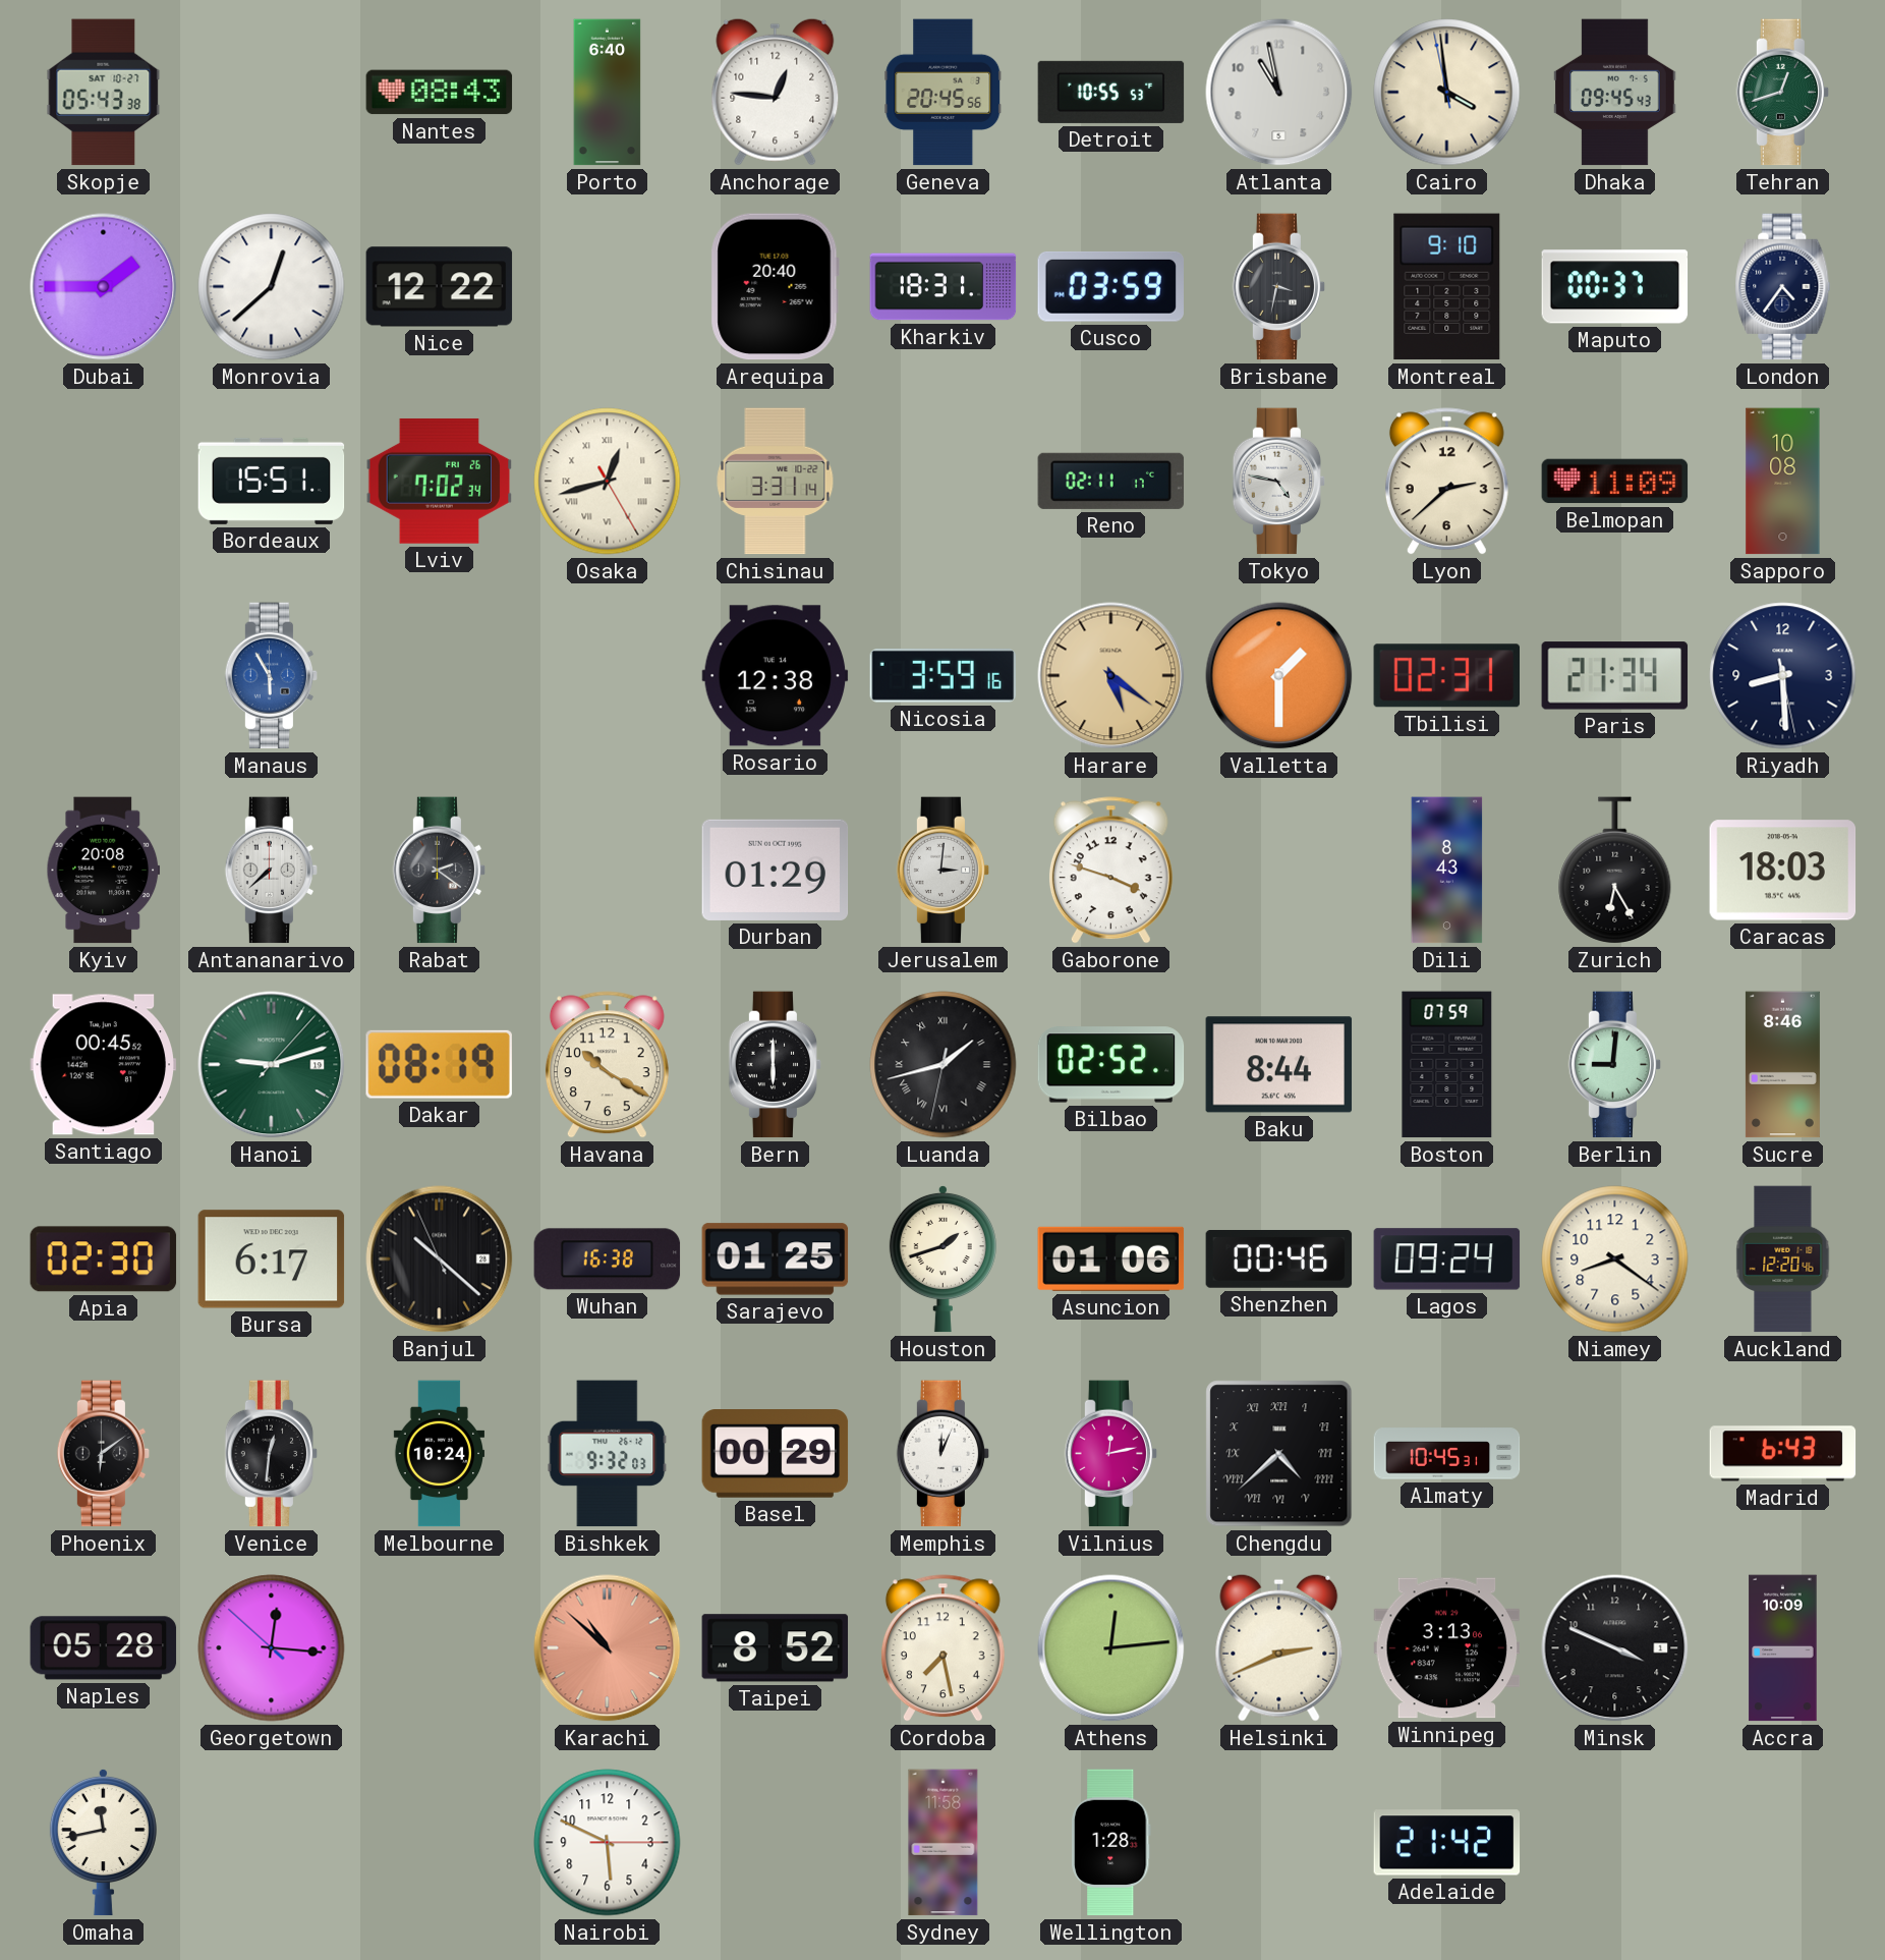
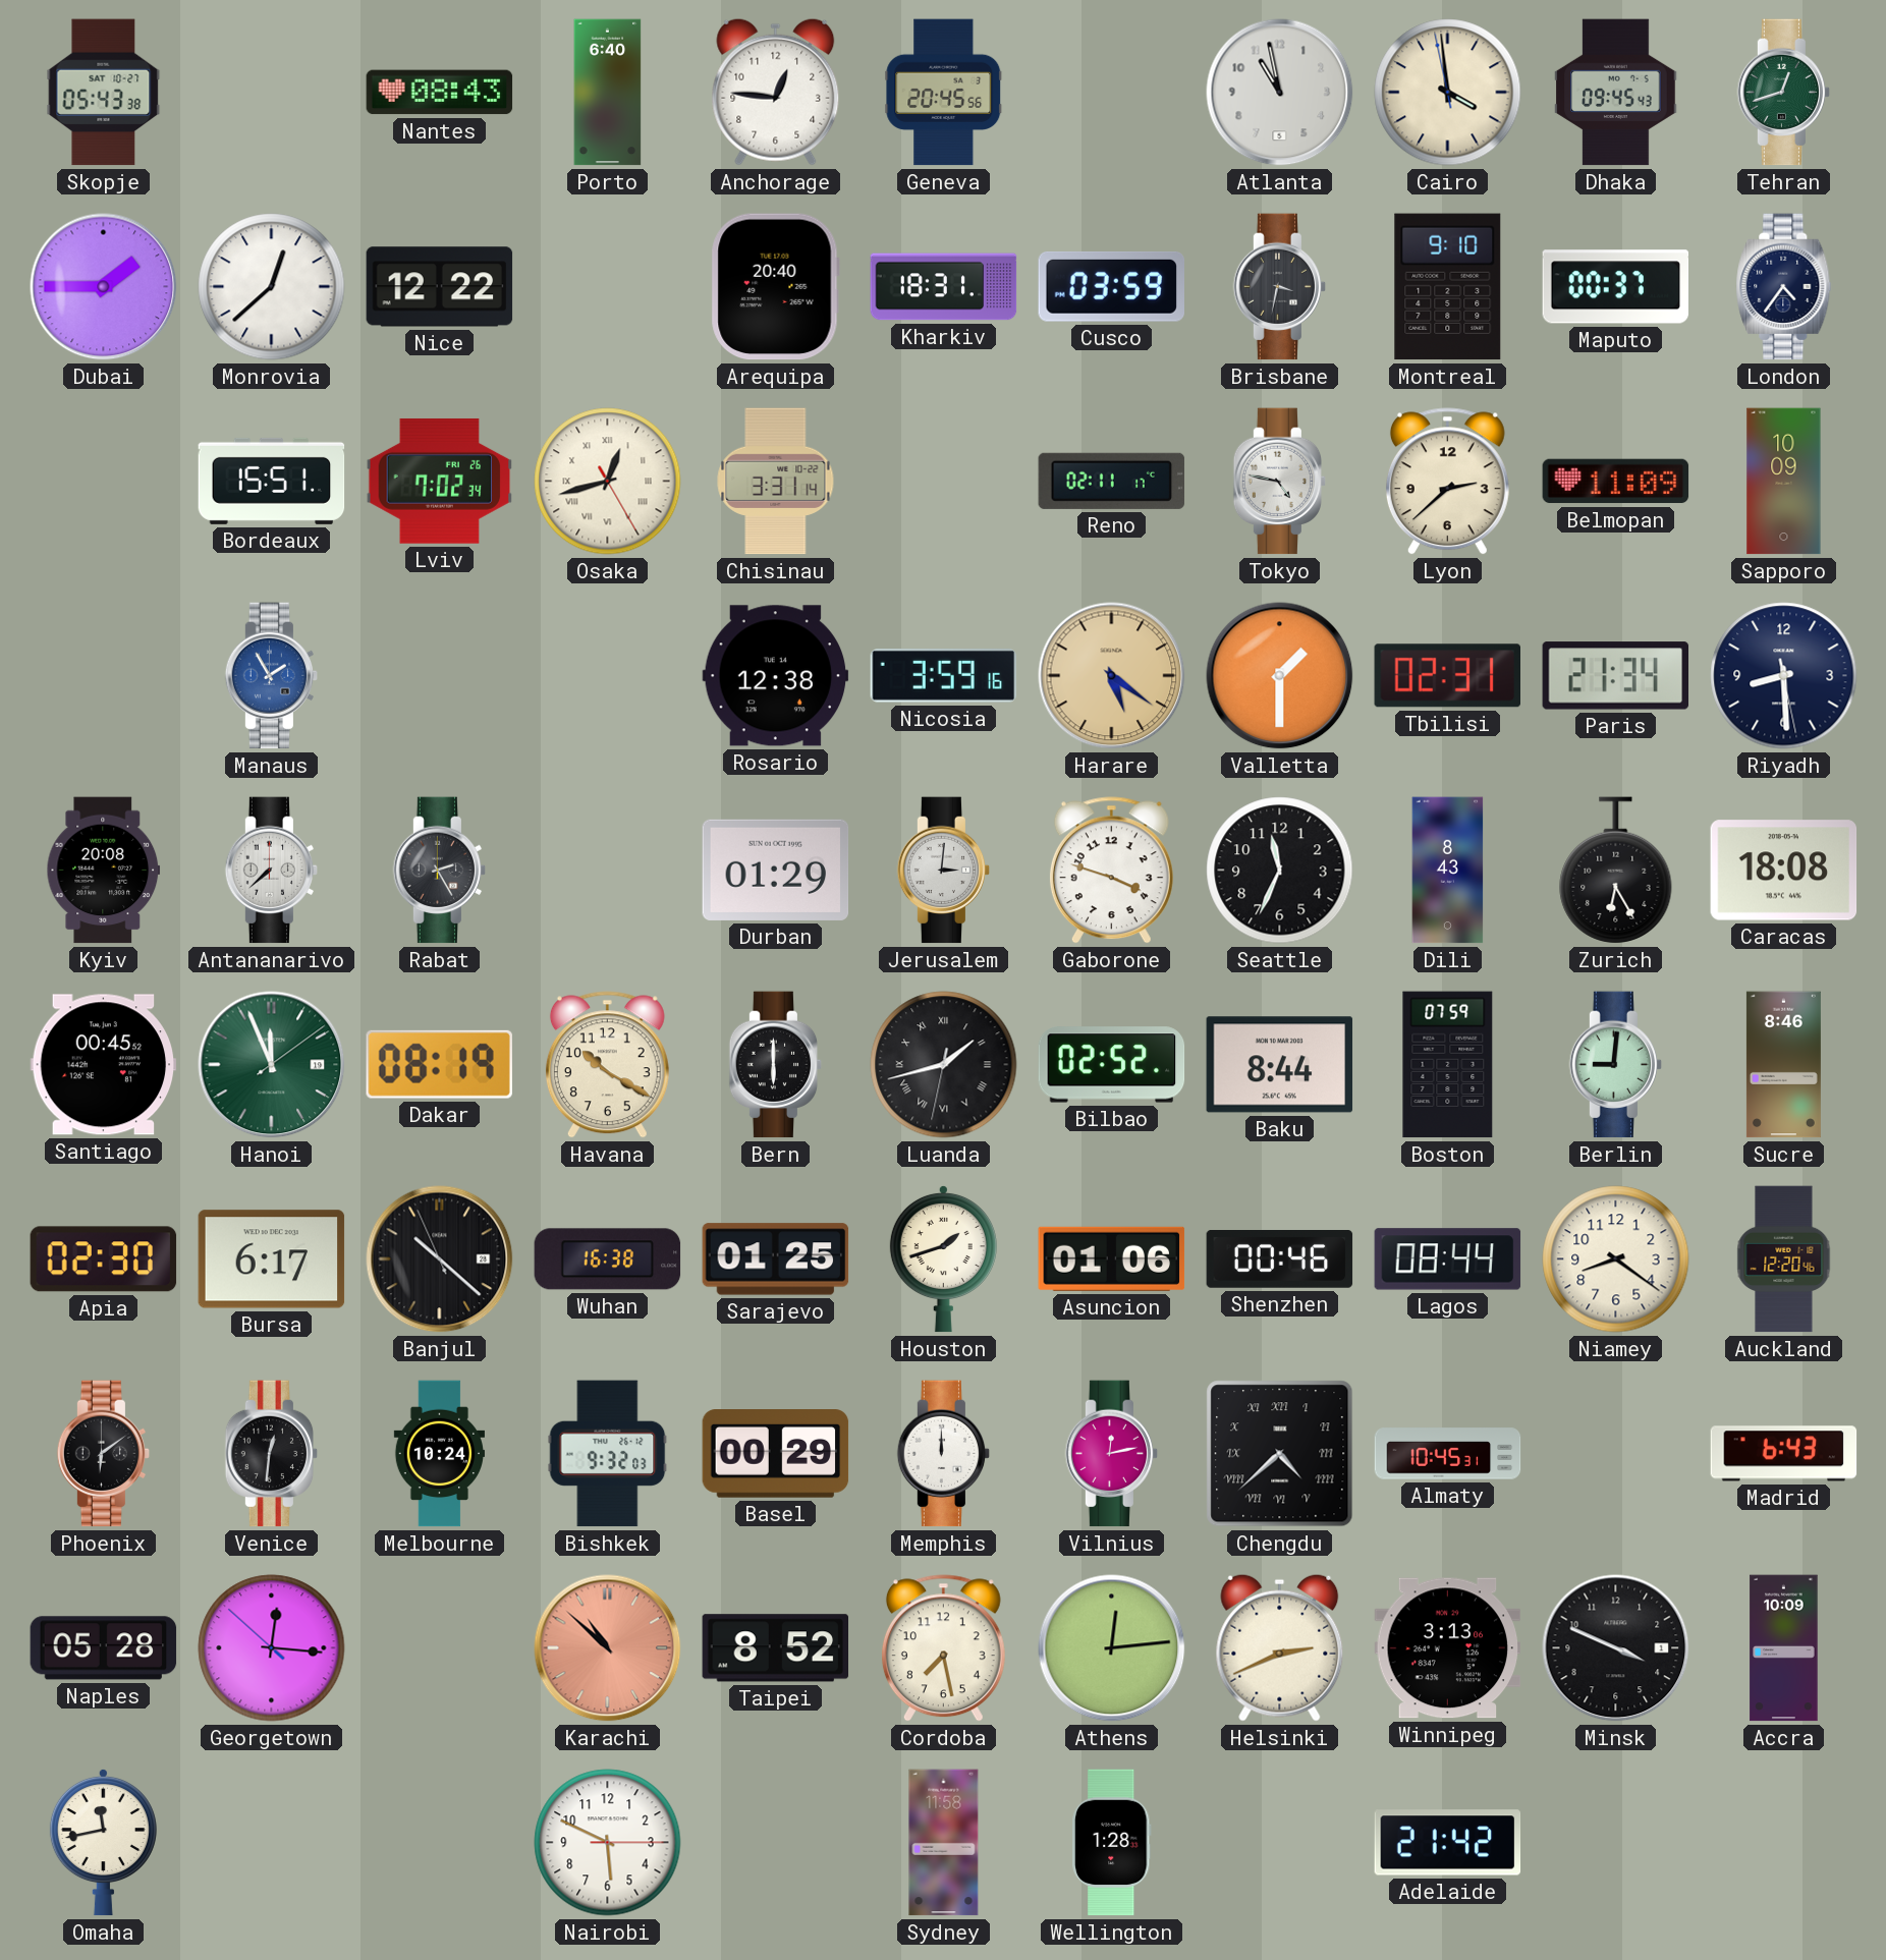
Detroit: 10:55 -> none
Sapporo: 10:08 -> 10:09
Manaus: 5:55 -> 1:55
Rabat: 2:21 -> 2:25
Seattle: none -> 11:34
Caracas: 18:03 -> 18:08
Hanoi: 9:12 -> 11:56
Lagos: 09:24 -> 08:44
Memphis: 12:04 -> 12:00
